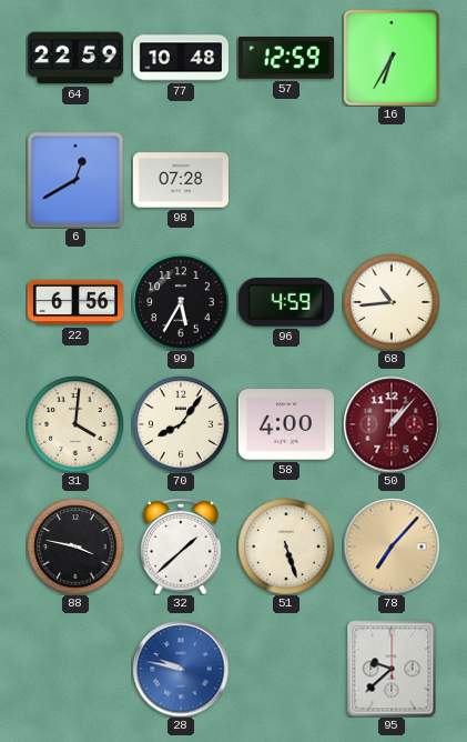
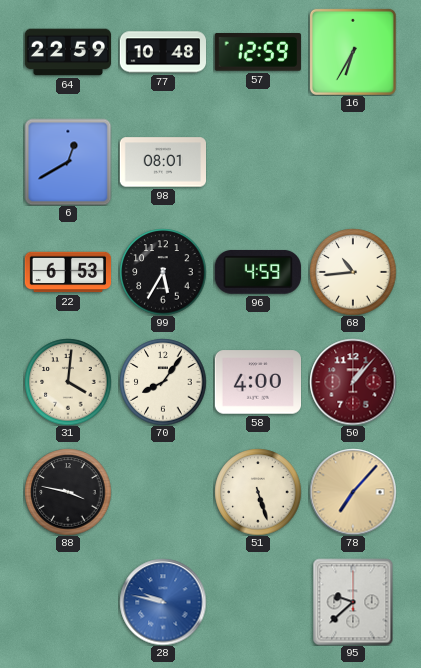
98: 07:28 -> 08:01
22: 6:56 -> 6:53
32: 1:38 -> none
